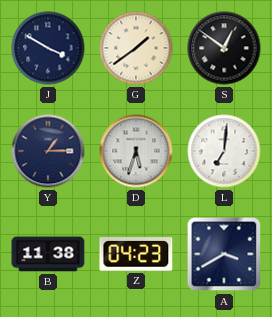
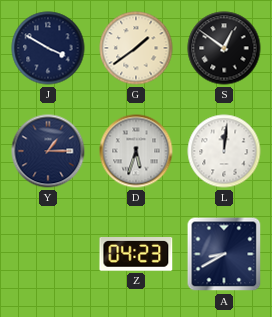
L: 7:01 -> 12:01
B: 11:38 -> none
A: 3:40 -> 8:40
